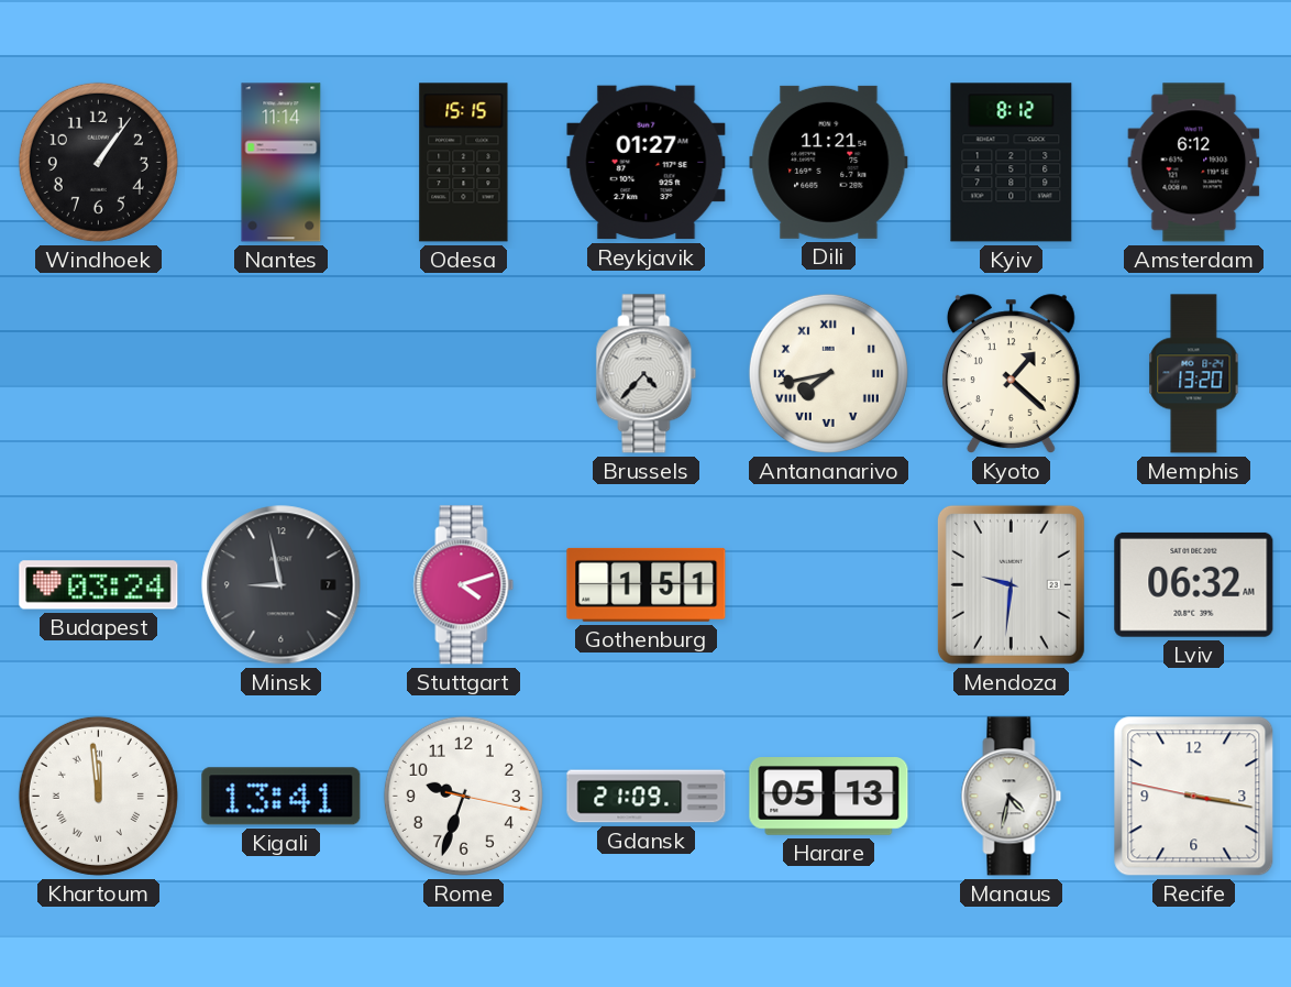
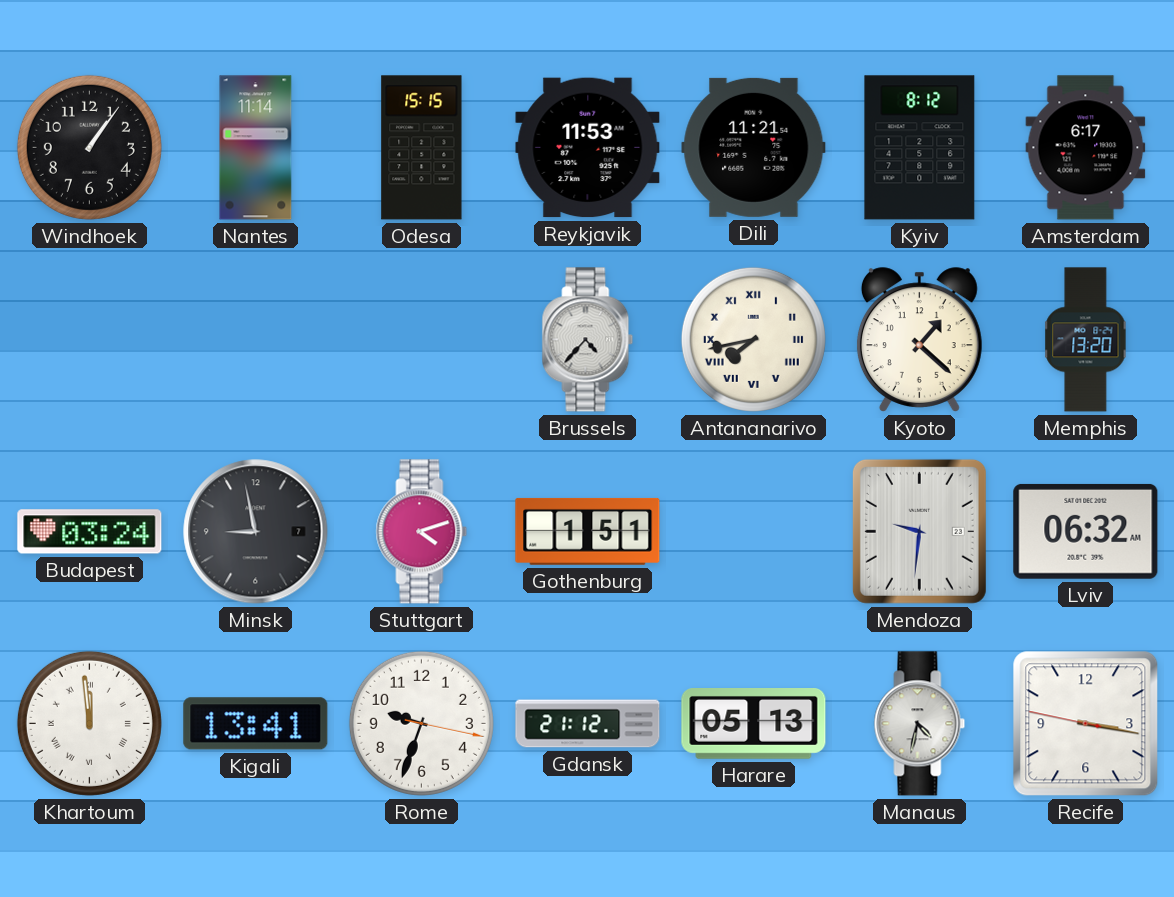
Reykjavik: 01:27 -> 11:53
Amsterdam: 6:12 -> 6:17
Gdansk: 21:09 -> 21:12
